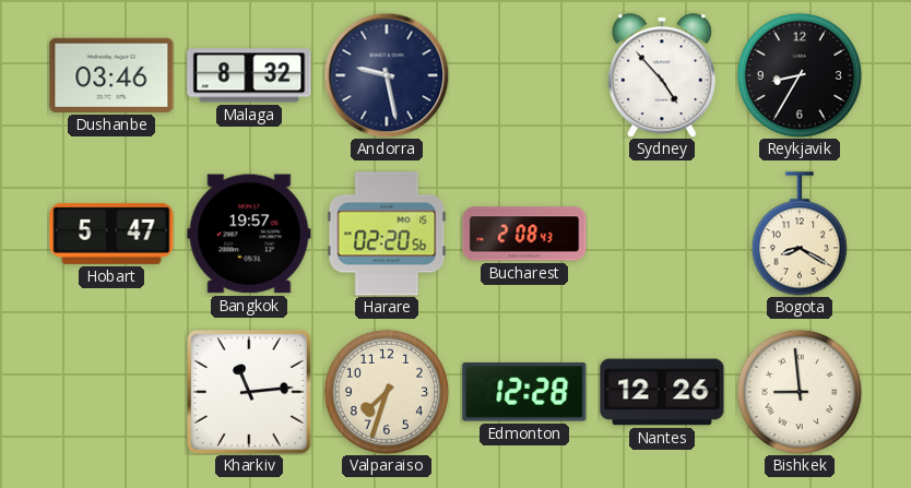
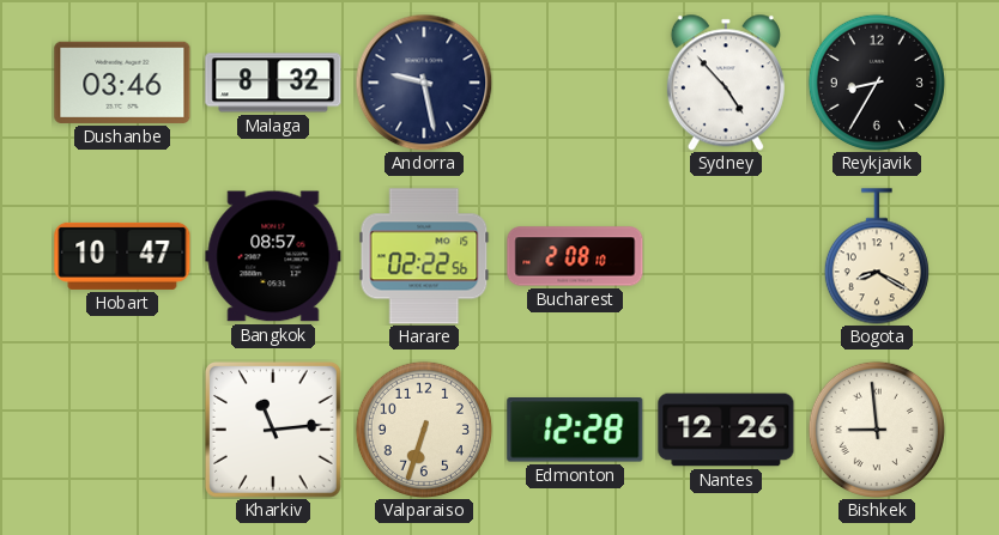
Hobart: 5:47 -> 10:47
Bangkok: 19:57 -> 08:57
Harare: 02:20 -> 02:22
Bucharest: 2:08:43 -> 2:08:10
Valparaiso: 7:33 -> 6:33
